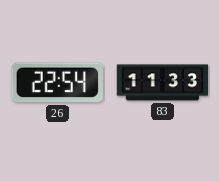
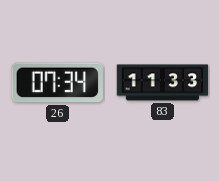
26: 22:54 -> 07:34
